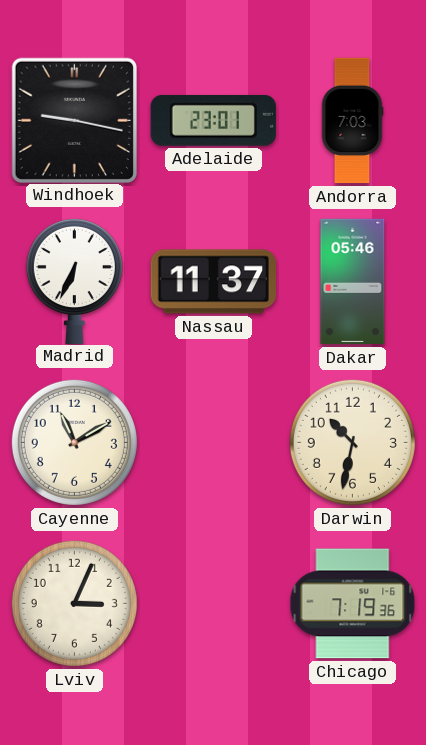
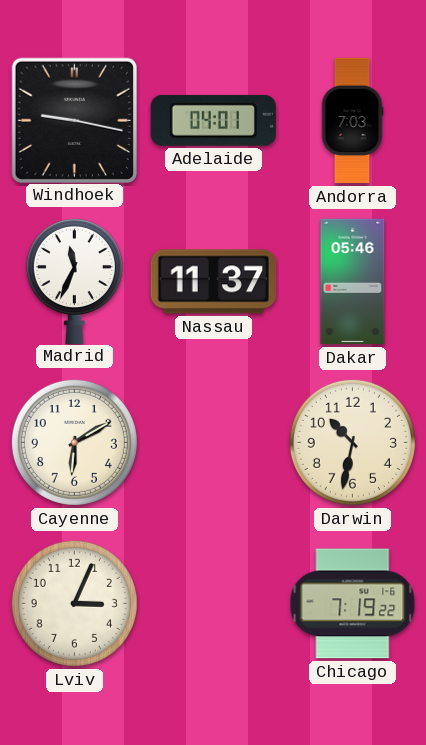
Adelaide: 23:01 -> 04:01
Madrid: 6:34 -> 11:34
Cayenne: 11:10 -> 6:10
Chicago: 7:19:36 -> 7:19:22
